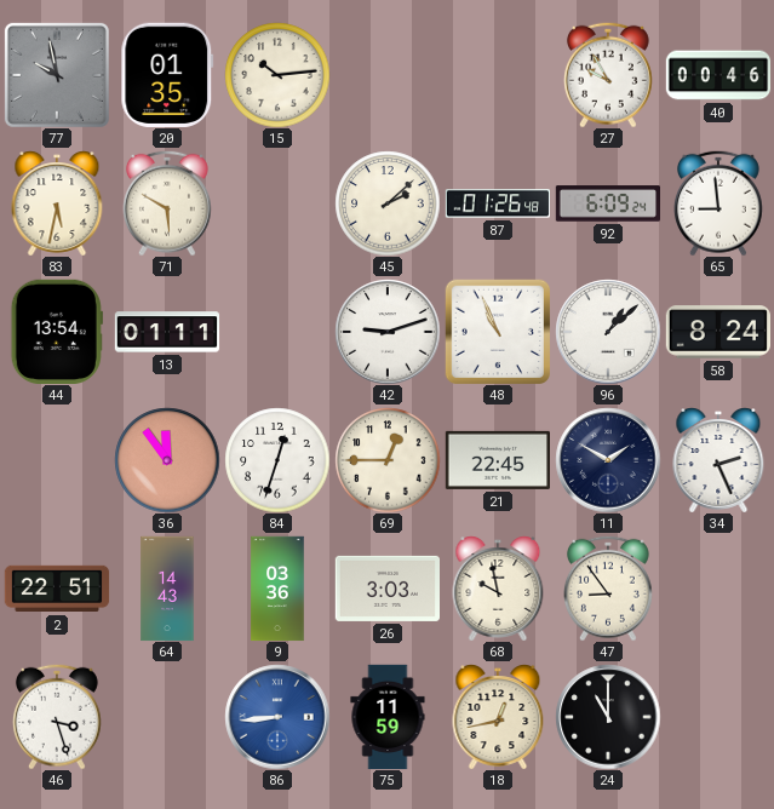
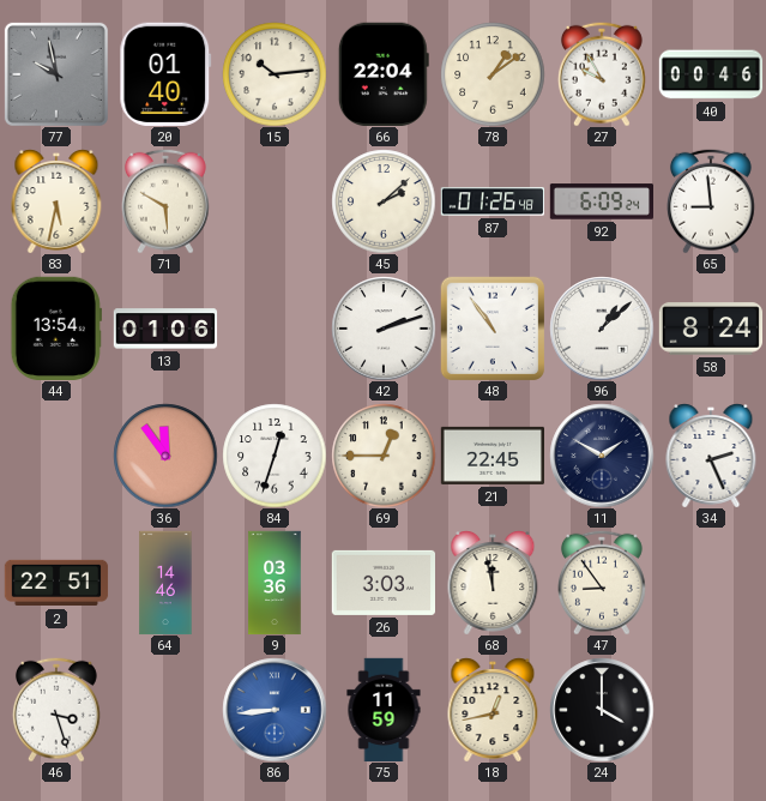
20: 01:35 -> 01:40
66: none -> 22:04
78: none -> 1:09
13: 01:11 -> 01:06
42: 9:12 -> 2:12
48: 10:56 -> 10:54
64: 14:43 -> 14:46
68: 9:58 -> 11:58
24: 11:00 -> 4:00
